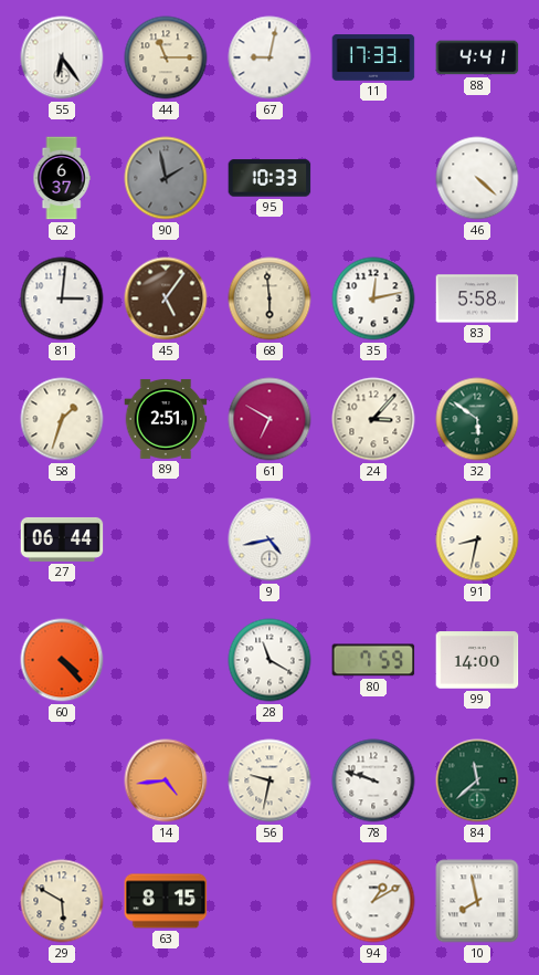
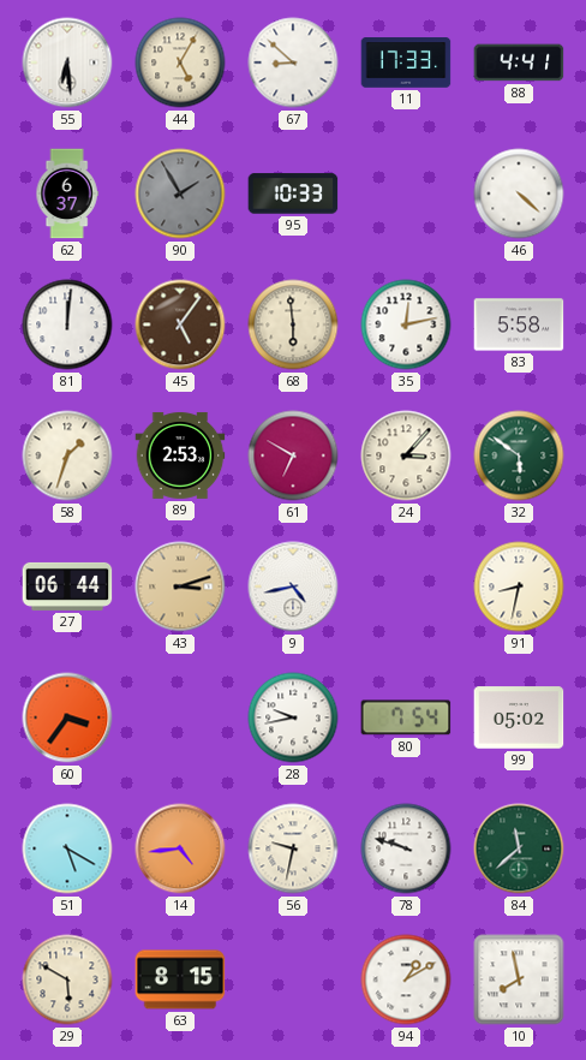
55: 6:24 -> 6:29
44: 11:15 -> 5:05
67: 9:02 -> 8:52
90: 1:58 -> 1:55
81: 3:01 -> 12:01
89: 2:51 -> 2:53
43: none -> 3:12
60: 4:23 -> 3:36
28: 11:20 -> 9:43
80: 7:59 -> 7:54
99: 14:00 -> 05:02
51: none -> 5:20
